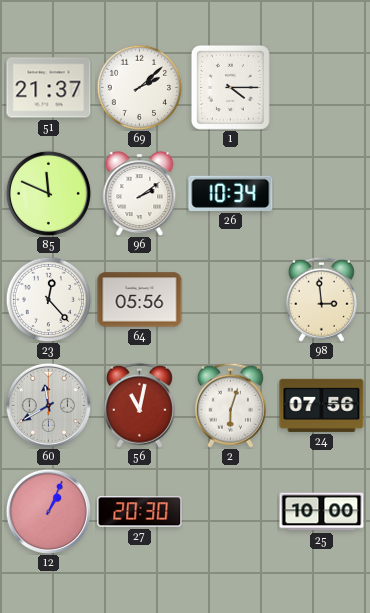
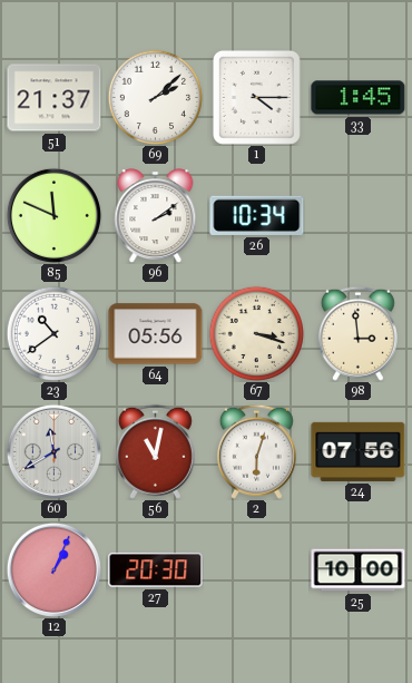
33: none -> 1:45
23: 12:23 -> 10:39
67: none -> 3:18
